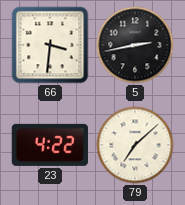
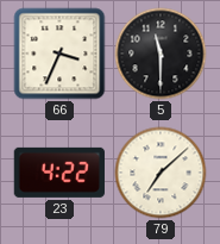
66: 3:31 -> 3:34
5: 2:43 -> 11:30
